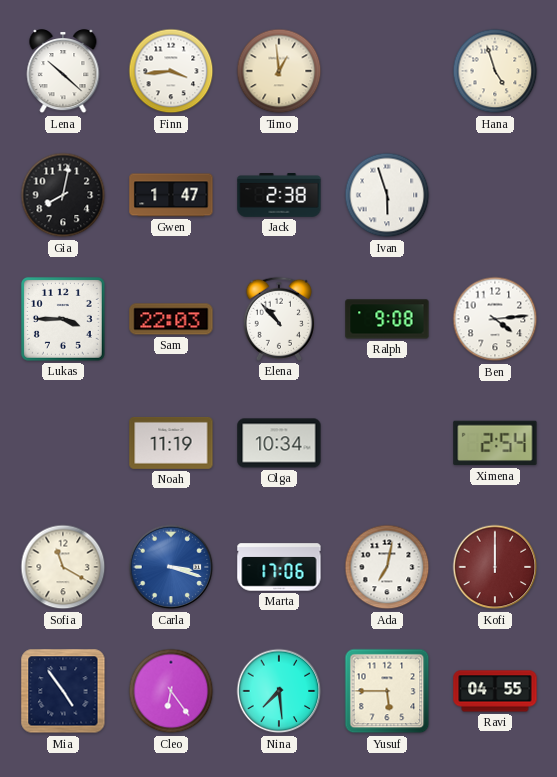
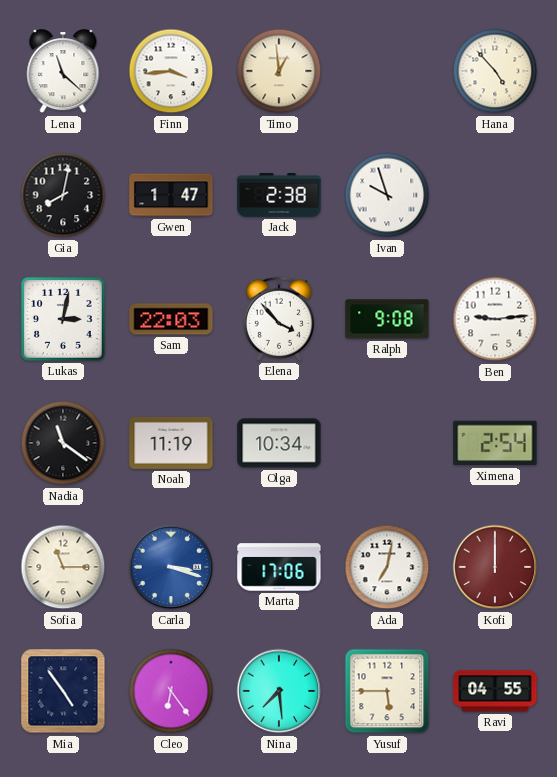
Lena: 10:22 -> 11:22
Hana: 4:57 -> 4:53
Ivan: 5:57 -> 9:57
Lukas: 3:45 -> 3:02
Elena: 10:53 -> 3:53
Ben: 4:14 -> 9:14
Nadia: none -> 11:21
Sofia: 11:20 -> 11:15
